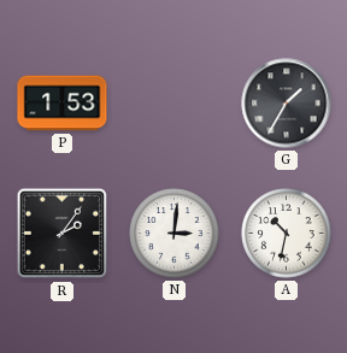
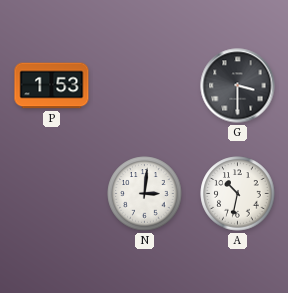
G: 1:35 -> 3:30
R: 2:06 -> none
